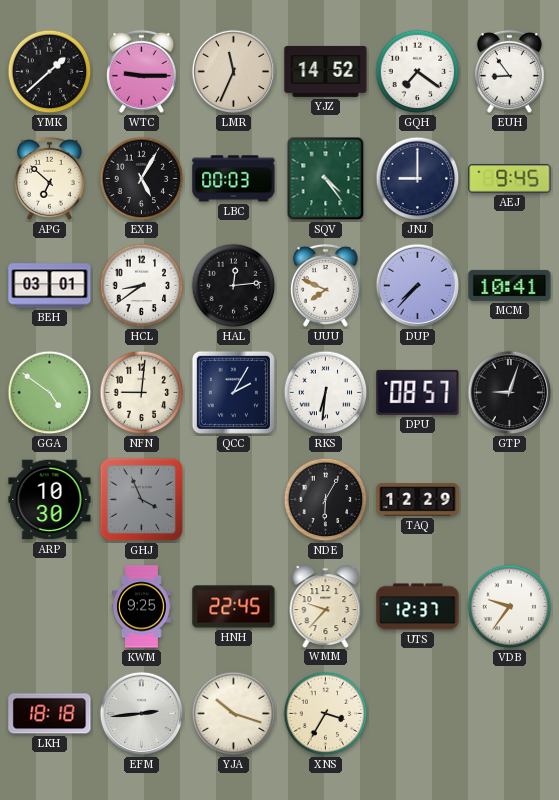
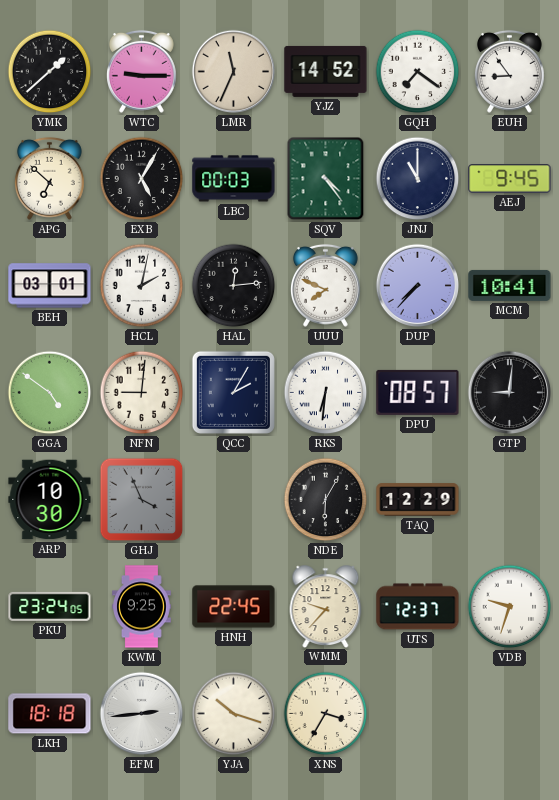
JNJ: 9:00 -> 11:00
HCL: 8:39 -> 2:02
GTP: 9:03 -> 9:01
PKU: none -> 23:24
VDB: 9:36 -> 9:33
